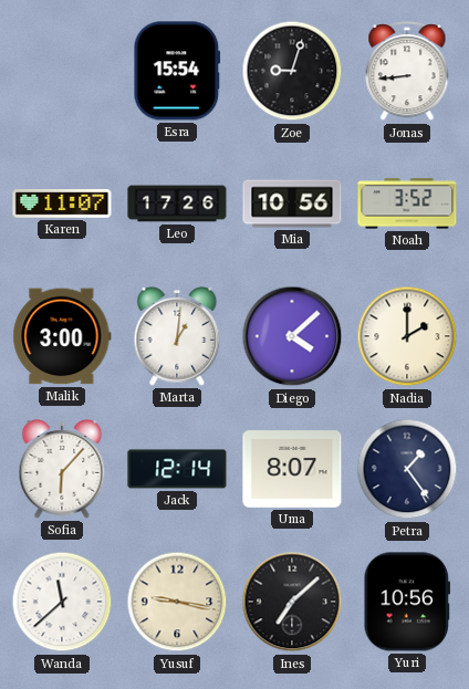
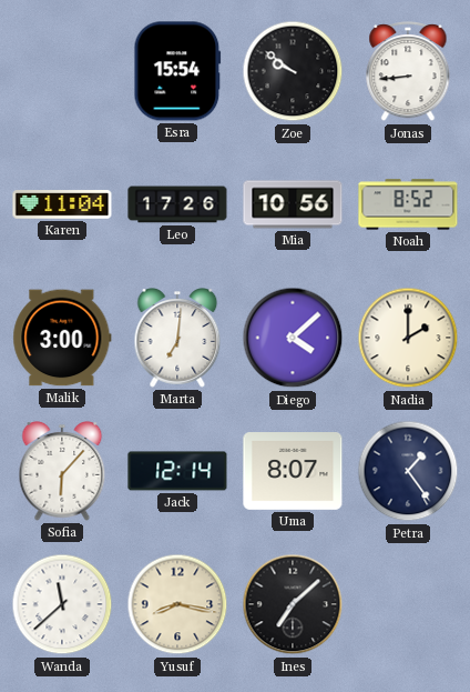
Zoe: 9:03 -> 9:51
Karen: 11:07 -> 11:04
Noah: 3:52 -> 8:52
Marta: 1:01 -> 7:01
Yusuf: 9:17 -> 8:17
Yuri: 10:56 -> none
